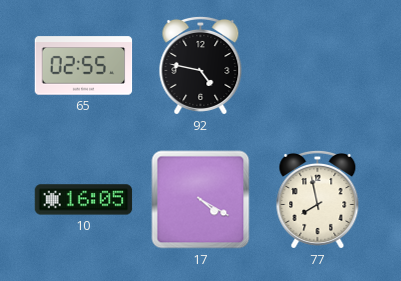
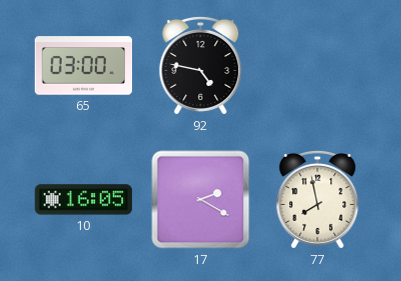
65: 02:55 -> 03:00
17: 4:20 -> 2:20
